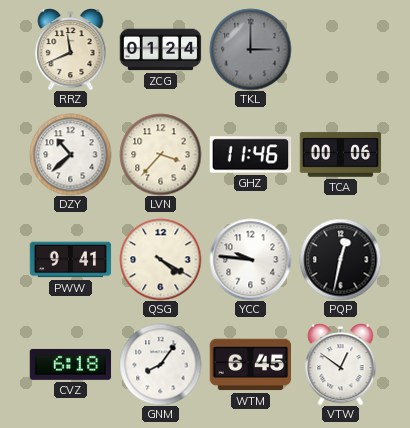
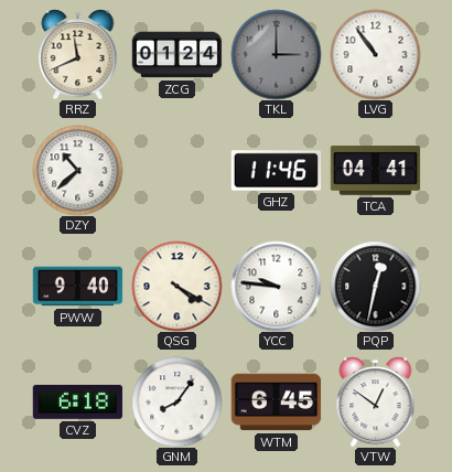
LVG: none -> 10:54
LVN: 3:37 -> none
TCA: 00:06 -> 04:41
PWW: 9:41 -> 9:40
